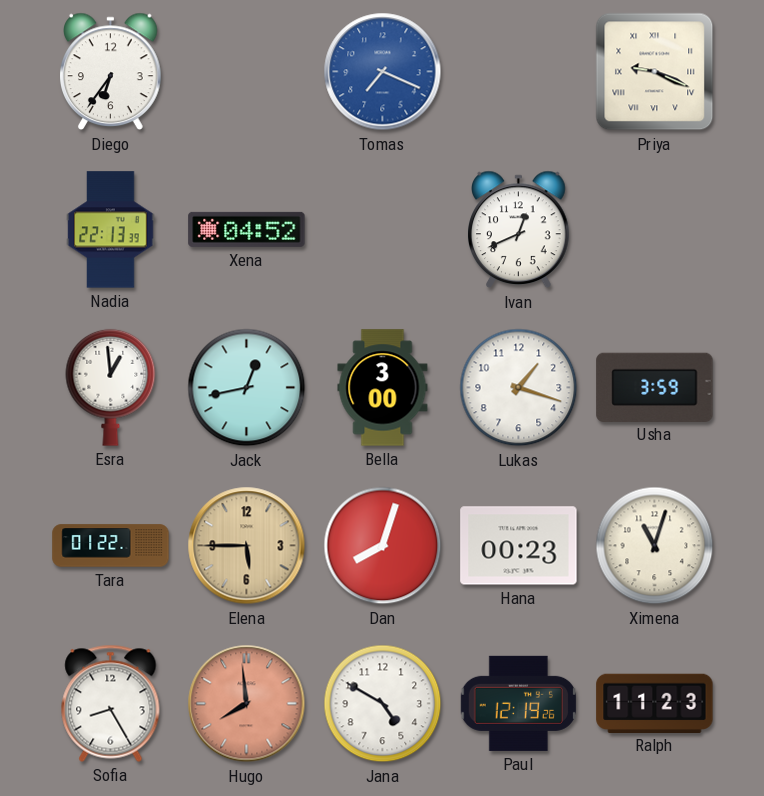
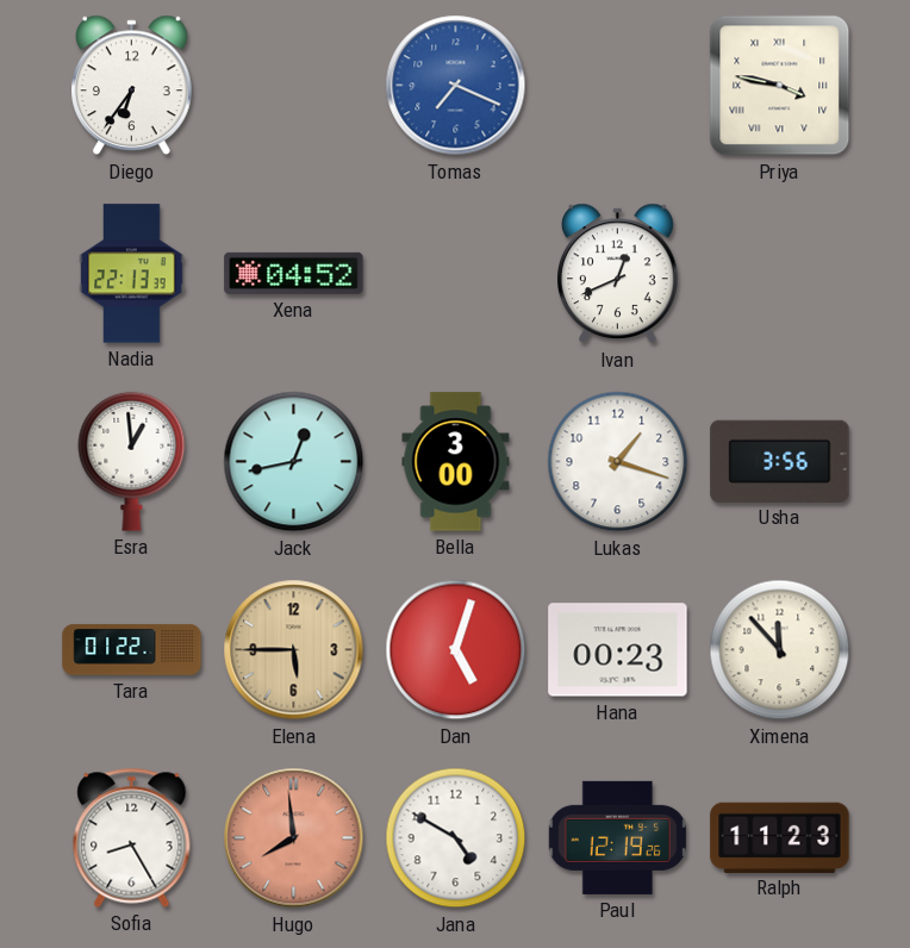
Priya: 9:19 -> 3:47
Usha: 3:59 -> 3:56
Dan: 8:03 -> 5:03
Ximena: 11:03 -> 11:53
